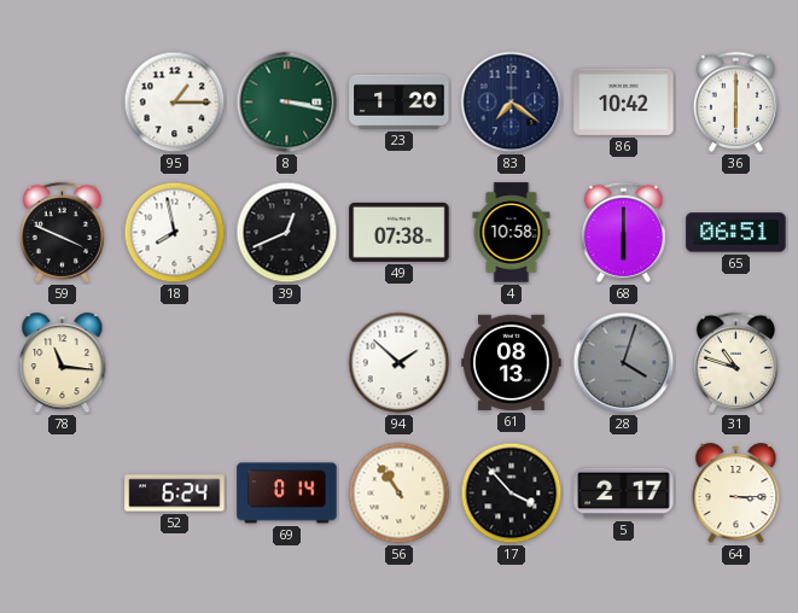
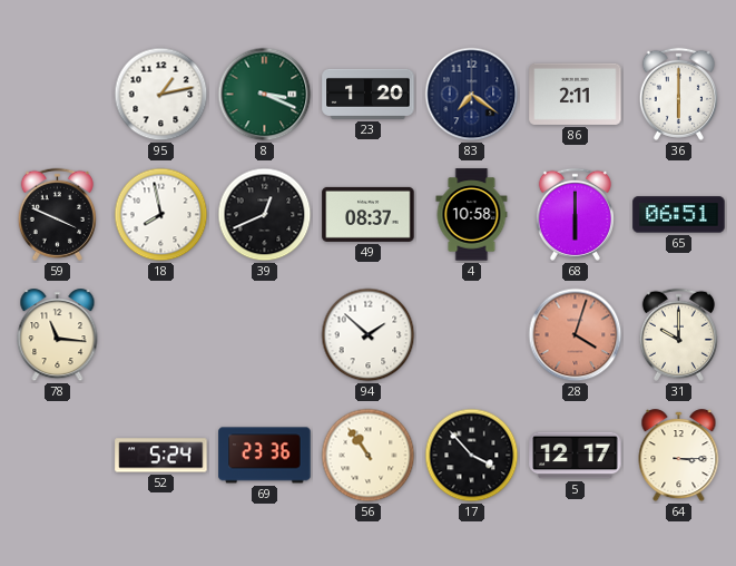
95: 1:15 -> 1:13
8: 3:17 -> 3:19
86: 10:42 -> 2:11
49: 07:38 -> 08:37
61: 08:13 -> none
28 dial: grey -> salmon
31: 10:48 -> 10:00
52: 6:24 -> 5:24
69: 0:14 -> 23:36
5: 2:17 -> 12:17
